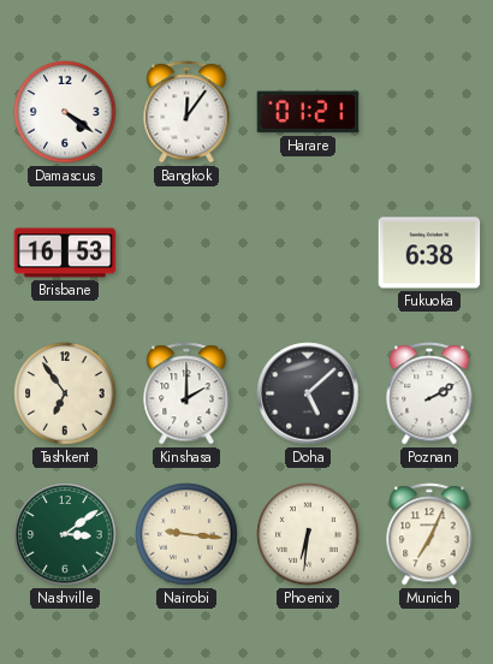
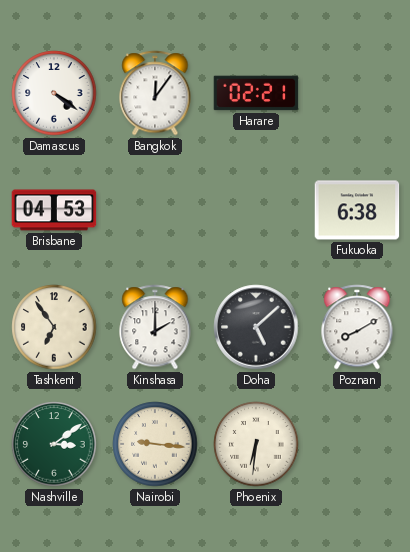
Harare: 01:21 -> 02:21
Brisbane: 16:53 -> 04:53
Poznan: 2:10 -> 8:10
Munich: 7:04 -> none
